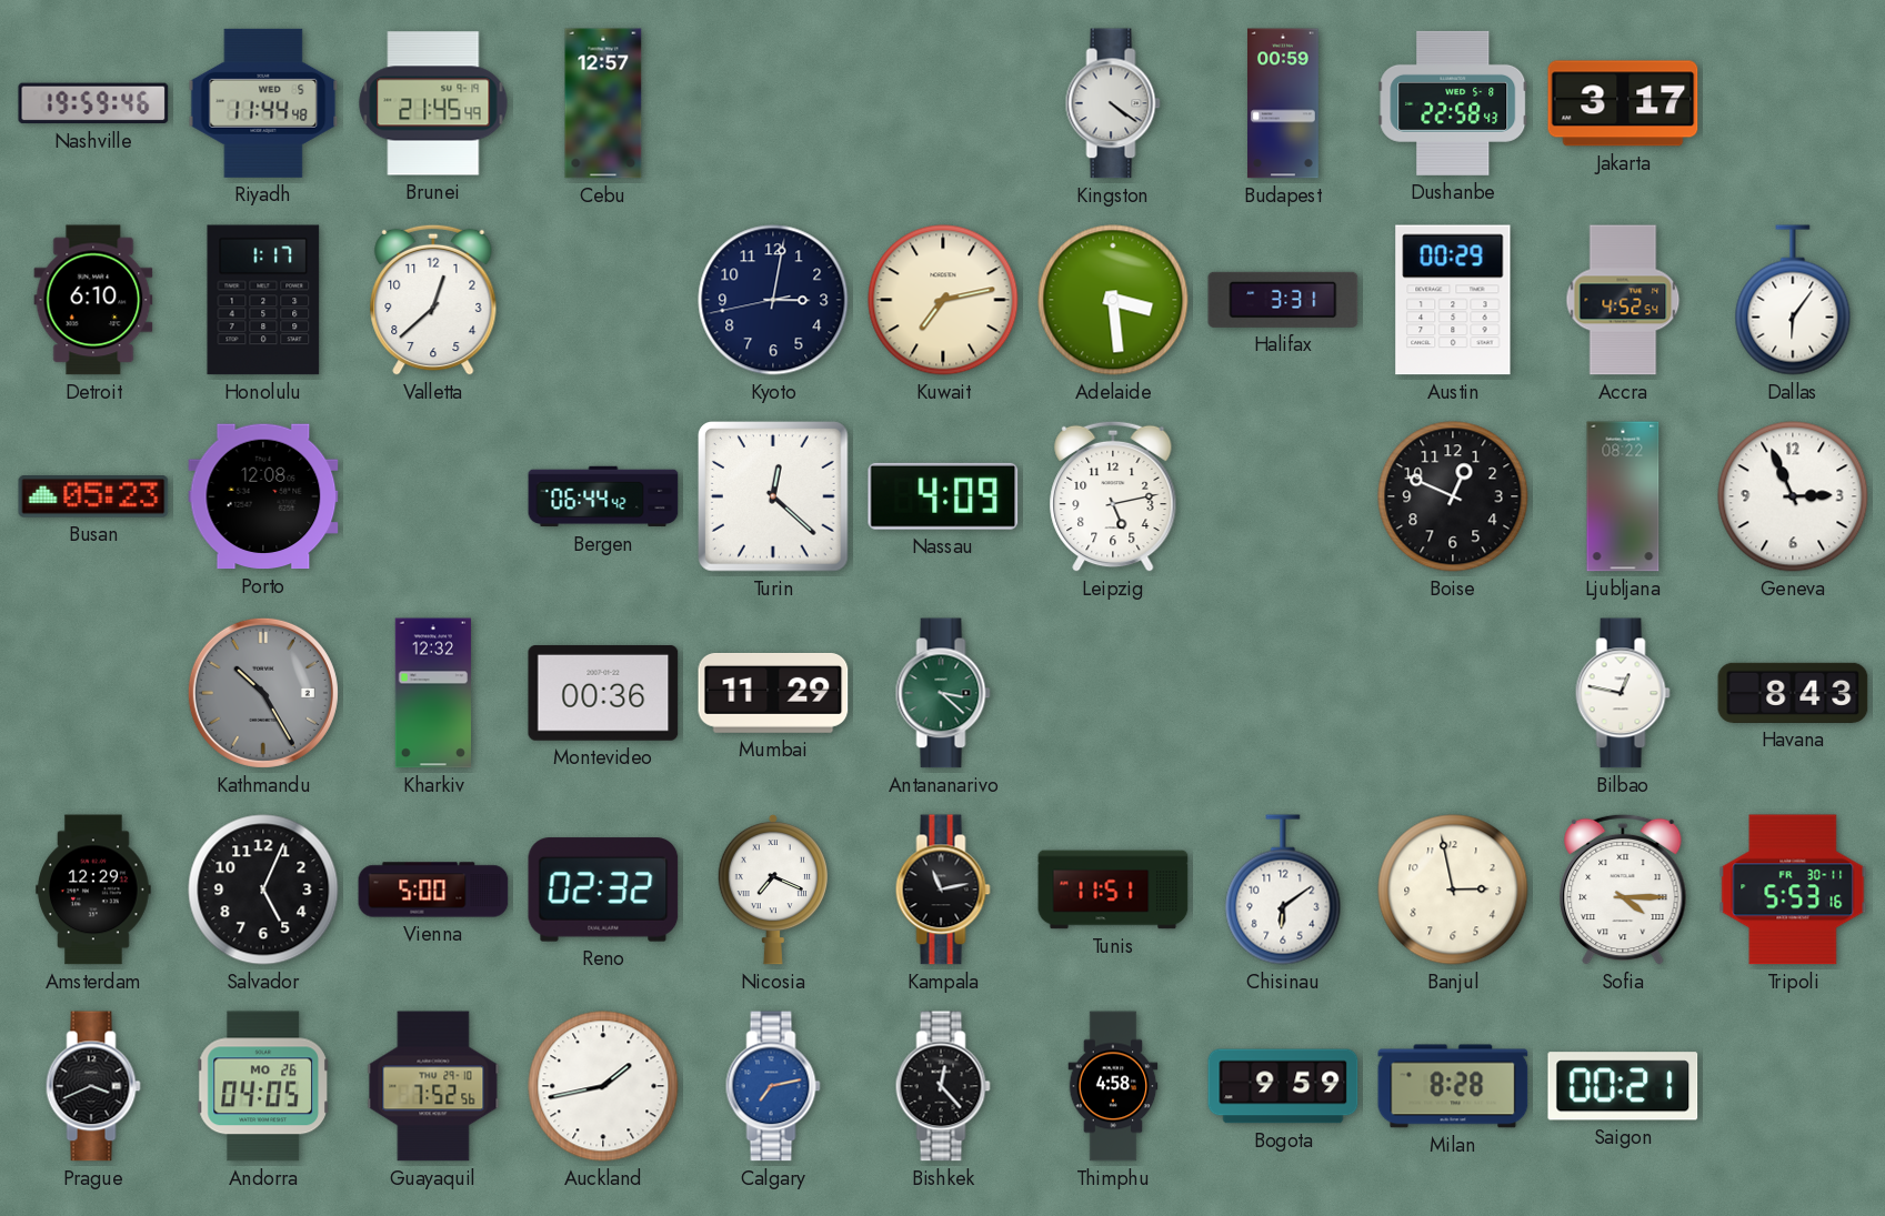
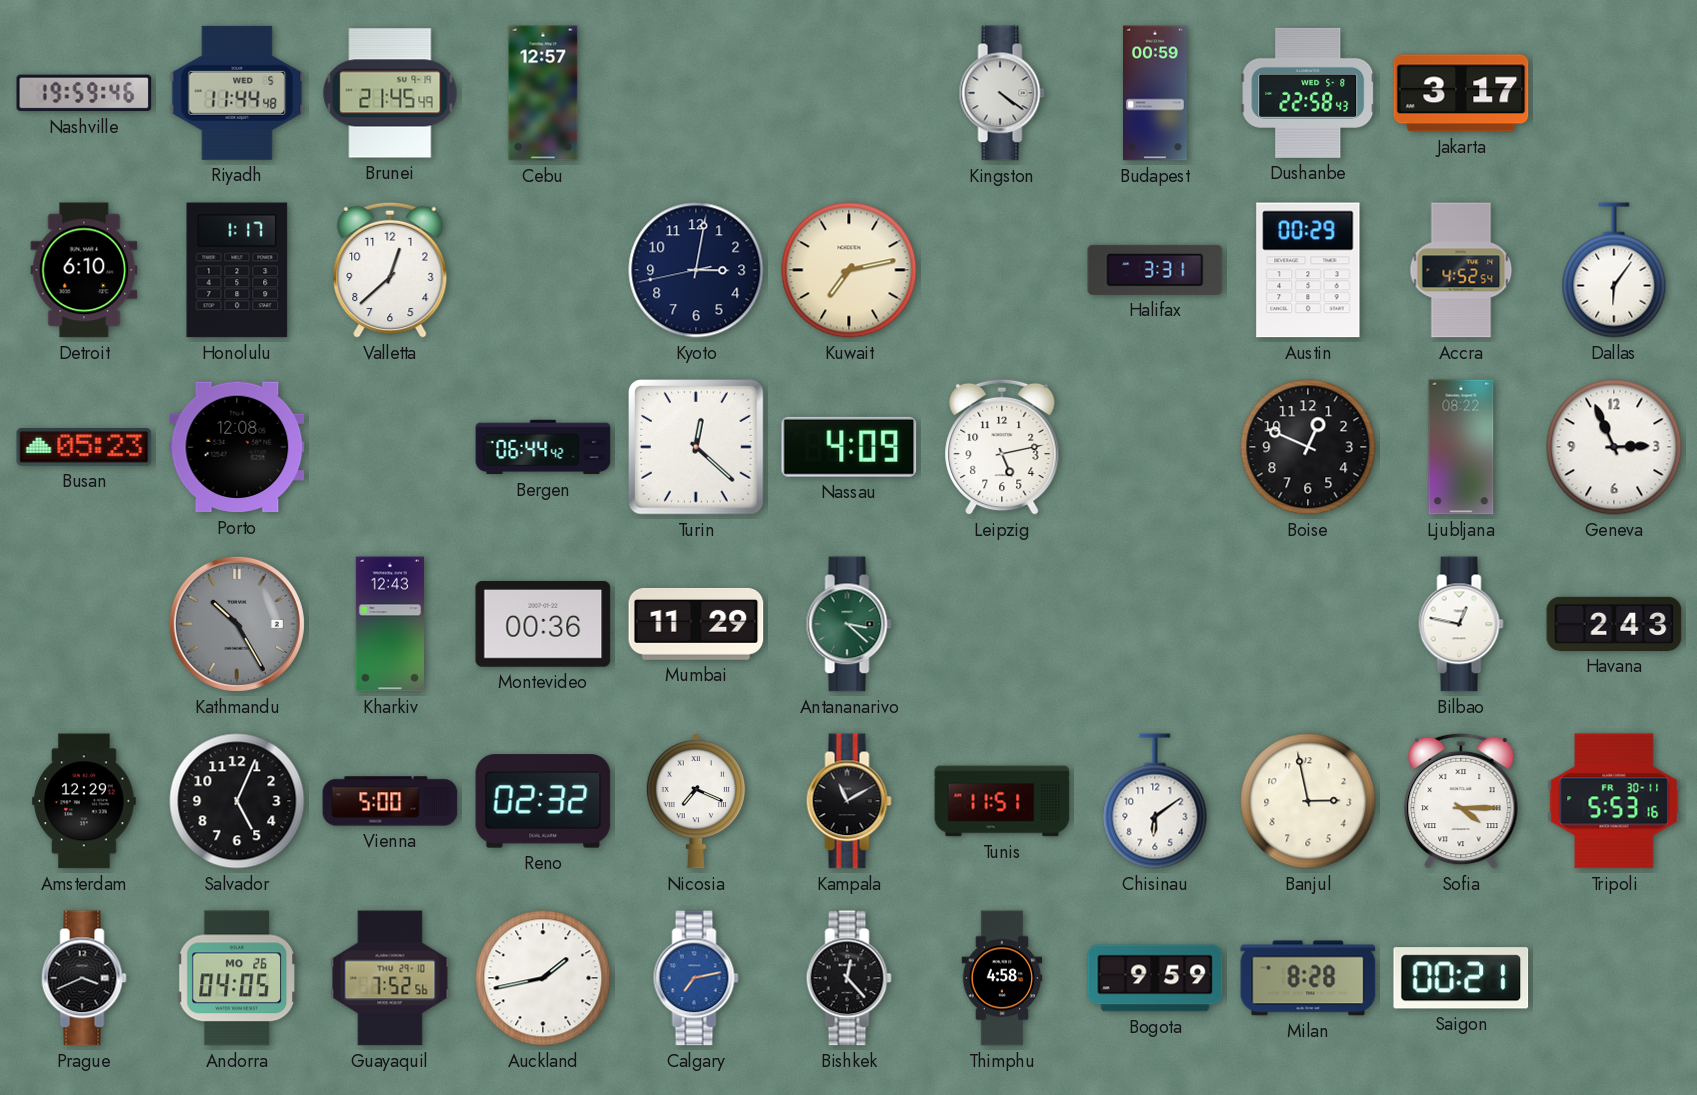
Adelaide: 3:29 -> none
Kharkiv: 12:32 -> 12:43
Havana: 8:43 -> 2:43
Kampala: 11:13 -> 11:10
